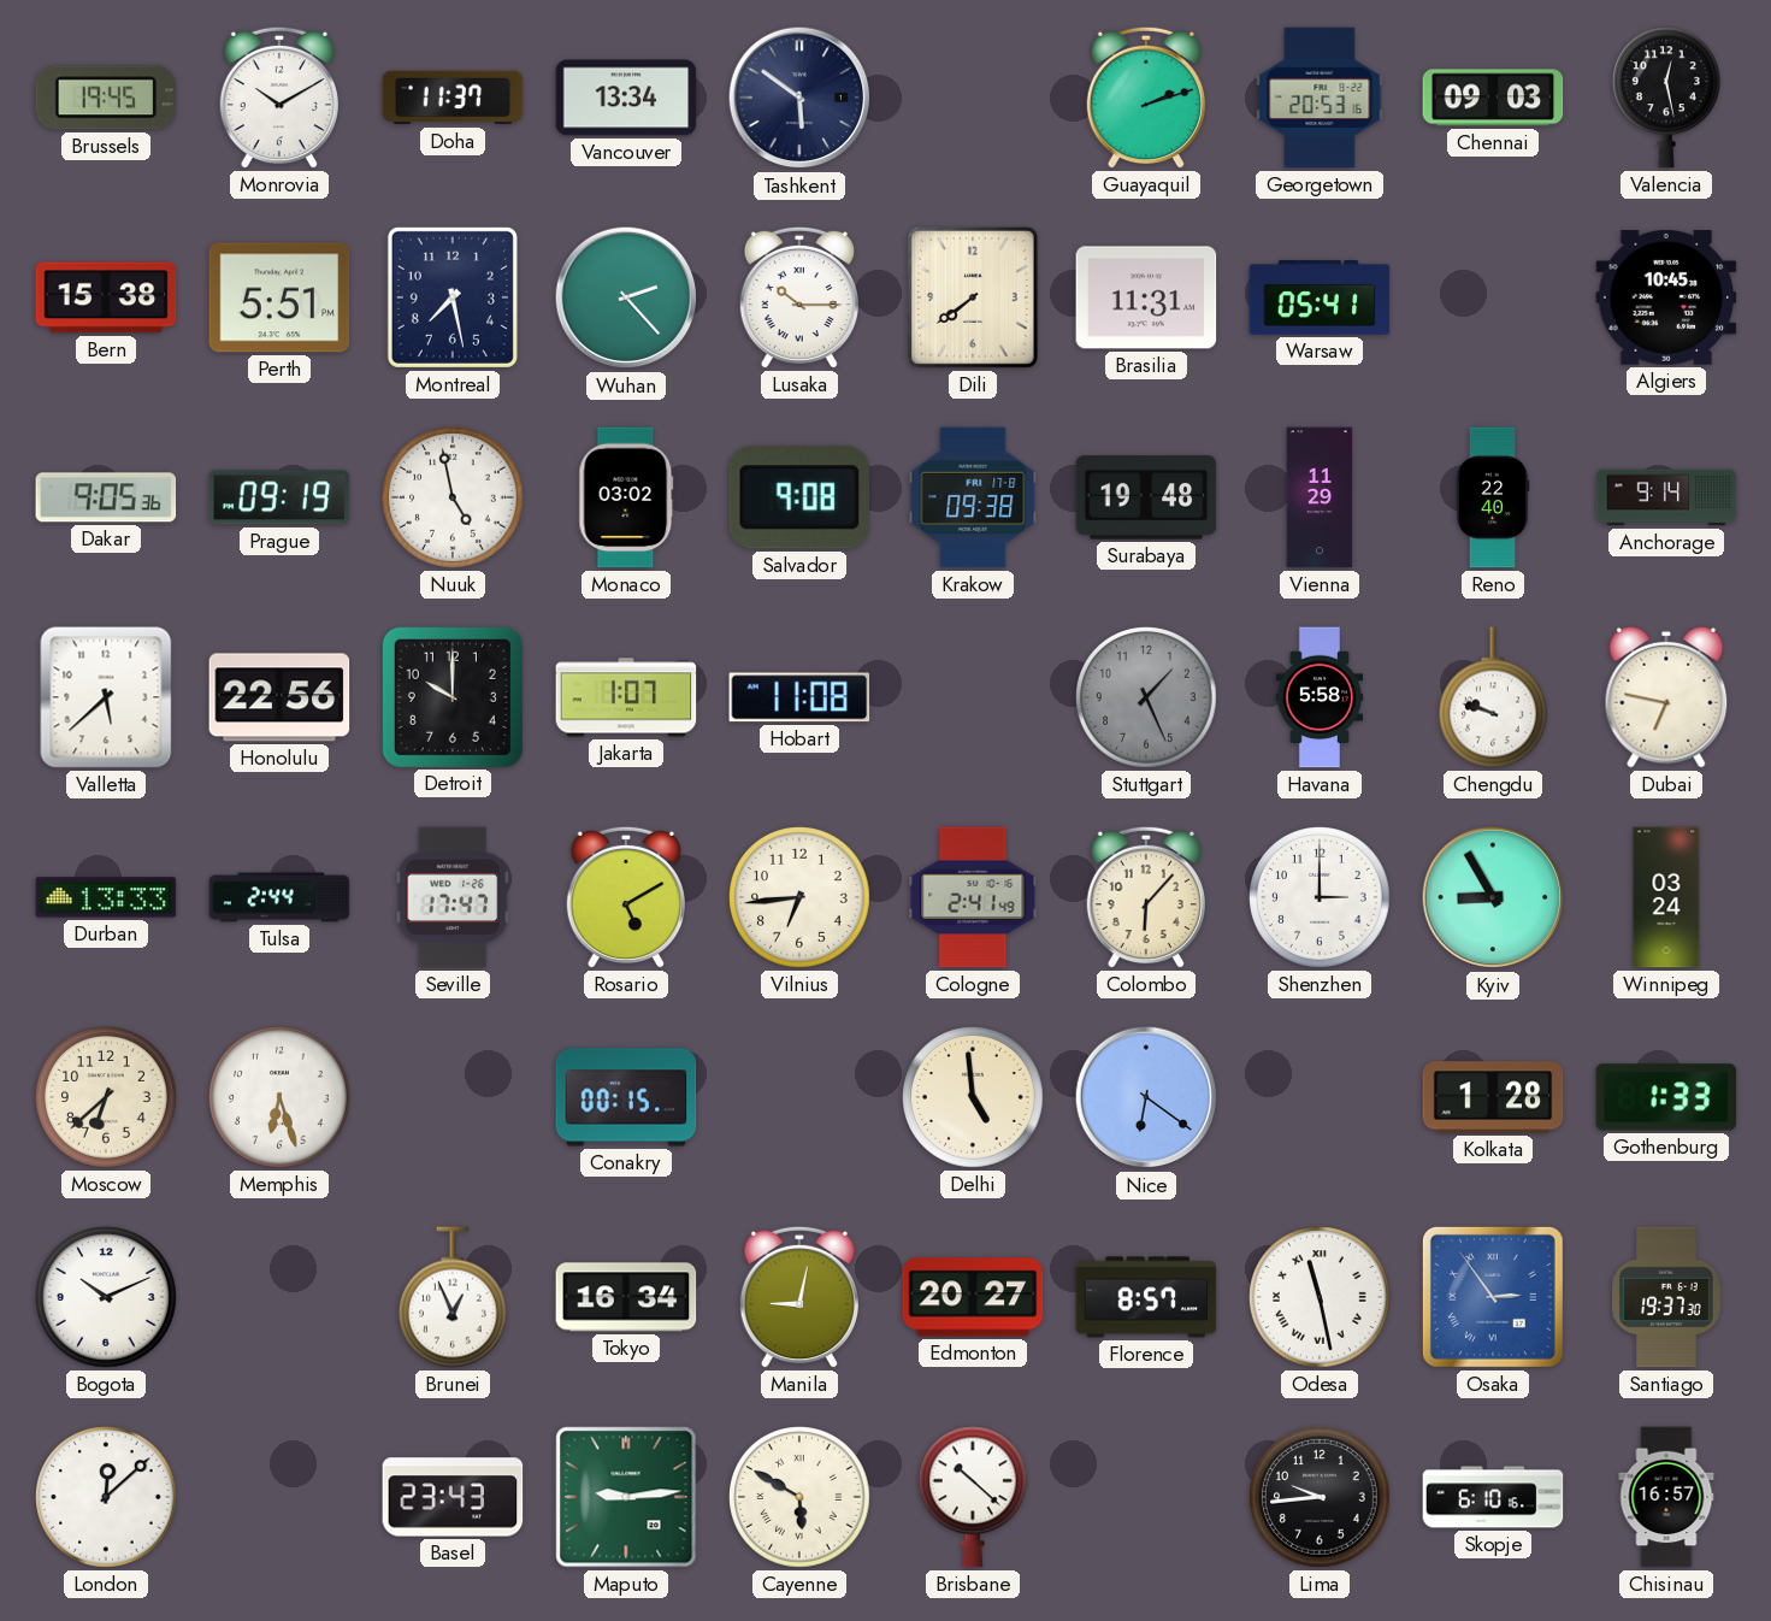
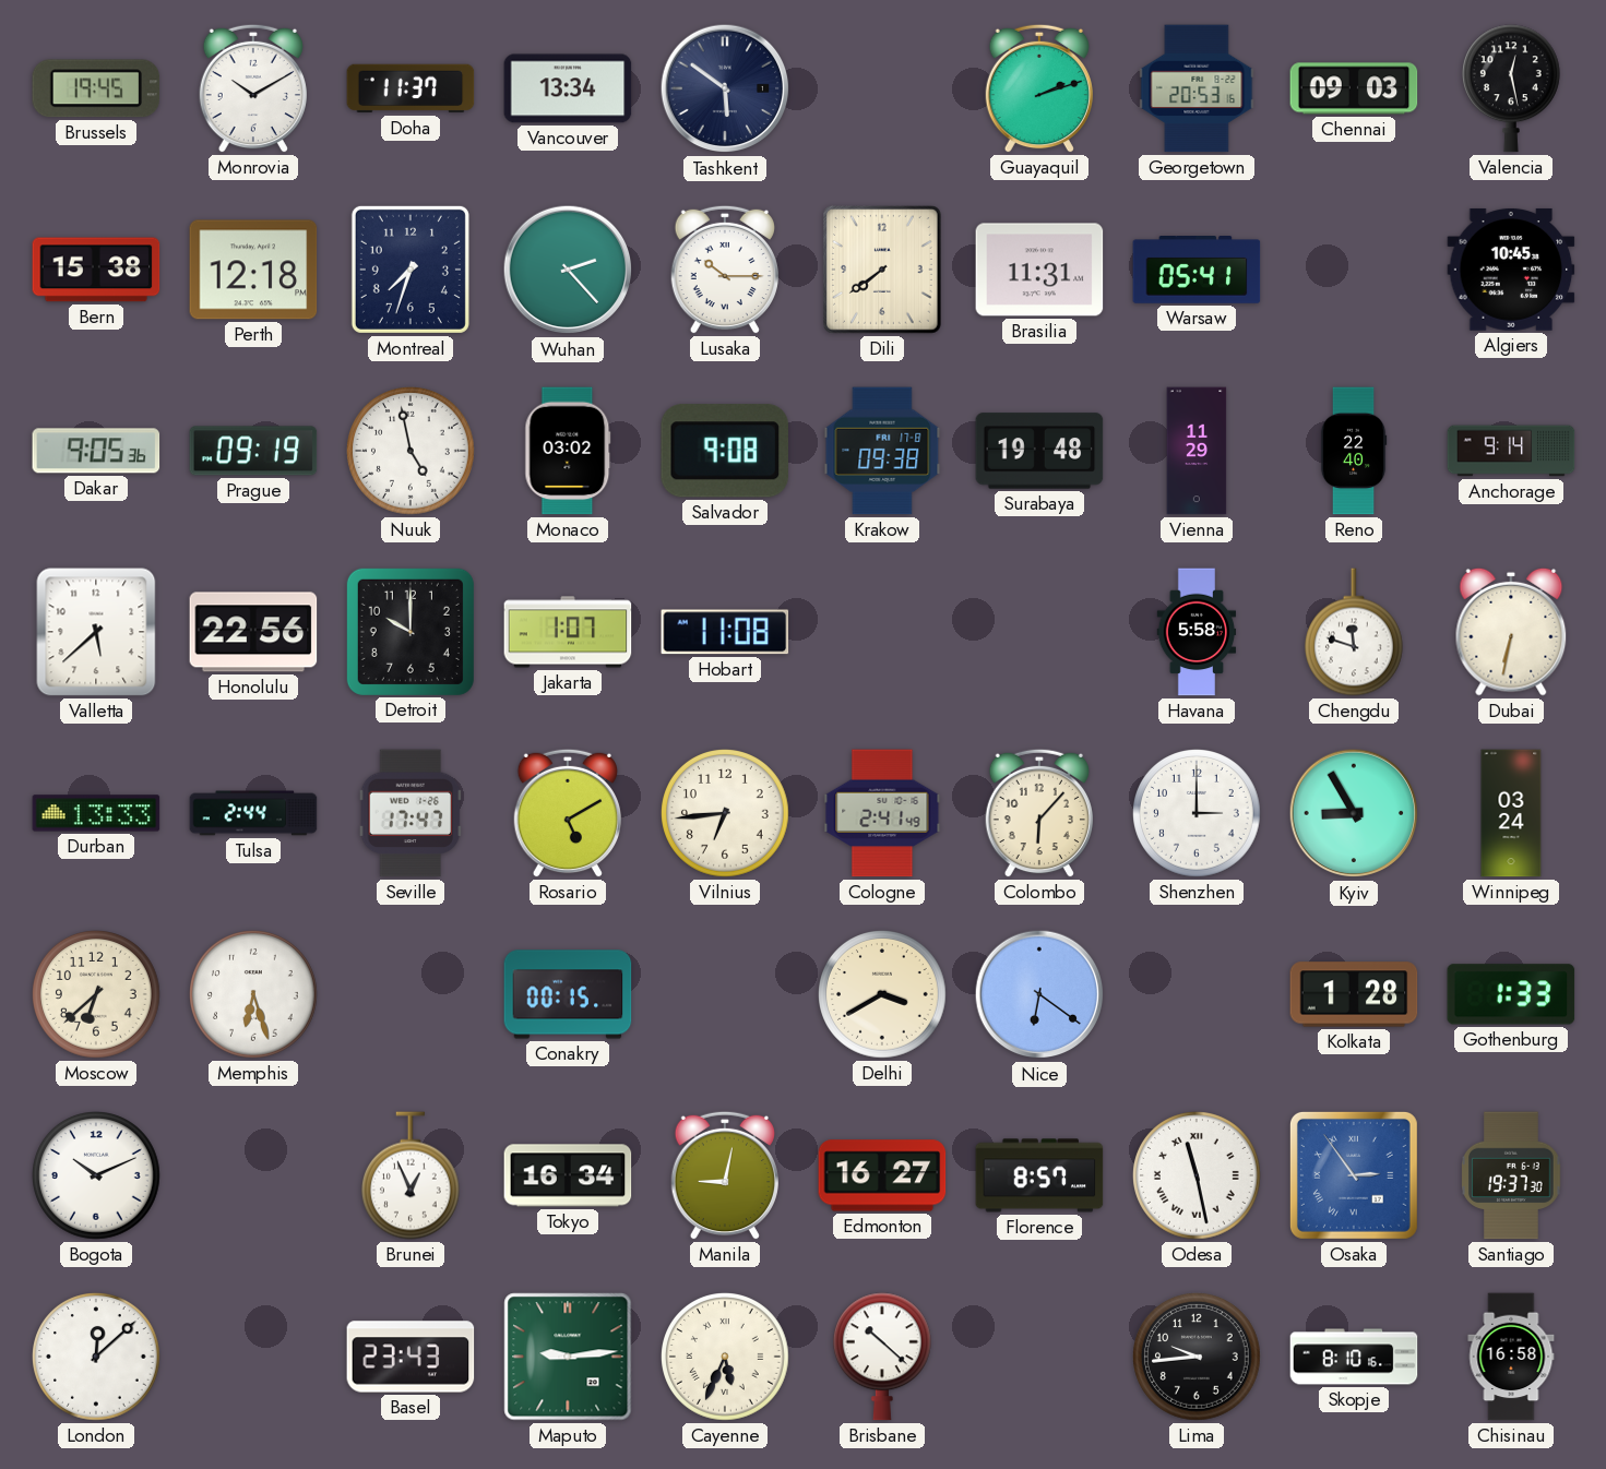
Perth: 5:51 -> 12:18
Montreal: 7:28 -> 7:33
Stuttgart: 1:26 -> none
Chengdu: 9:48 -> 11:48
Dubai: 6:47 -> 6:32
Delhi: 4:59 -> 3:40
Edmonton: 20:27 -> 16:27
Cayenne: 5:50 -> 5:34
Skopje: 6:10 -> 8:10
Chisinau: 16:57 -> 16:58
